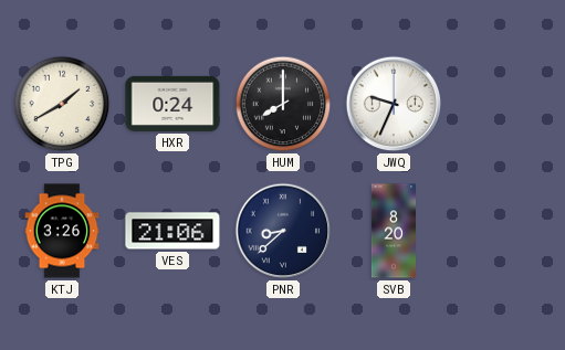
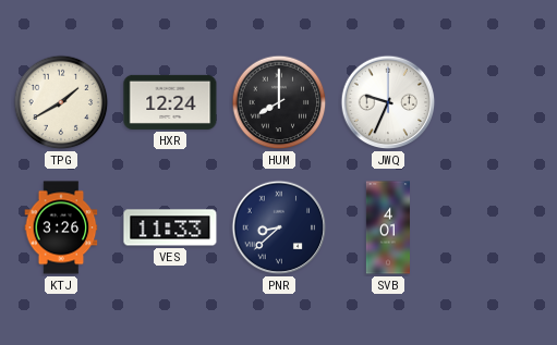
HXR: 0:24 -> 12:24
VES: 21:06 -> 11:33
SVB: 8:20 -> 4:01
